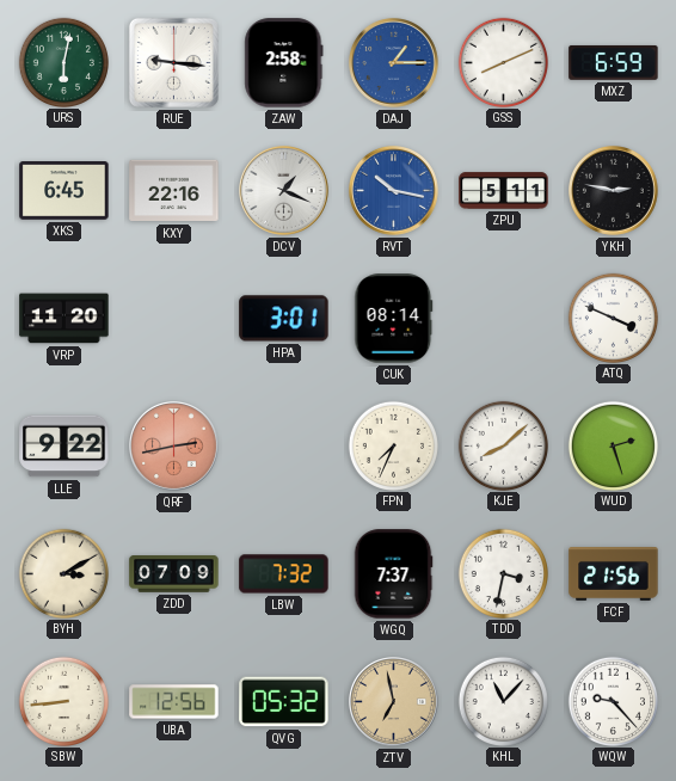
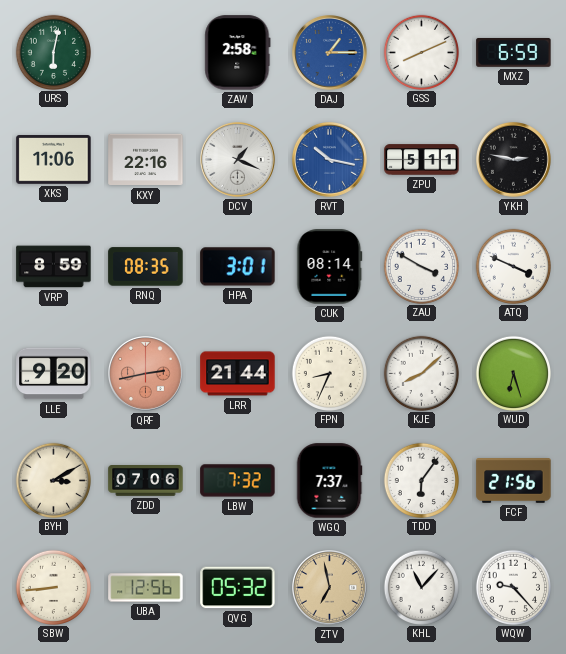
RUE: 9:16 -> none
XKS: 6:45 -> 11:06
VRP: 11:20 -> 8:59
RNQ: none -> 08:35
ZAU: none -> 3:50
LLE: 9:22 -> 9:20
LRR: none -> 21:44
FPN: 7:34 -> 8:34
WUD: 2:27 -> 6:27
ZDD: 07:09 -> 07:06
TDD: 3:32 -> 6:06
